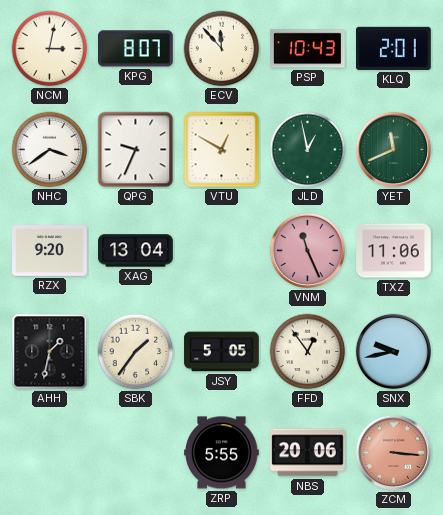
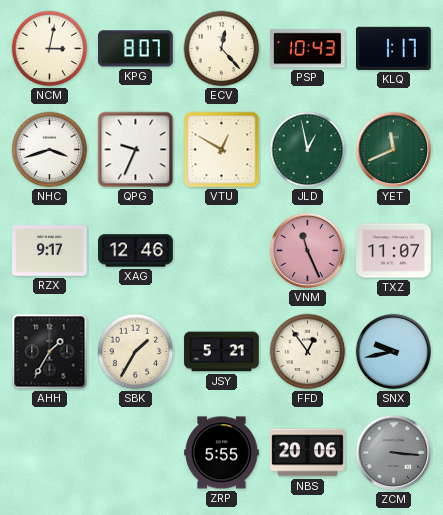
ECV: 11:53 -> 12:23
KLQ: 2:01 -> 1:17
NHC: 3:39 -> 3:42
RZX: 9:20 -> 9:17
XAG: 13:04 -> 12:46
TXZ: 11:06 -> 11:07
AHH: 1:32 -> 1:35
SBK: 1:36 -> 1:35
JSY: 5:05 -> 5:21
ZCM dial: salmon -> grey
